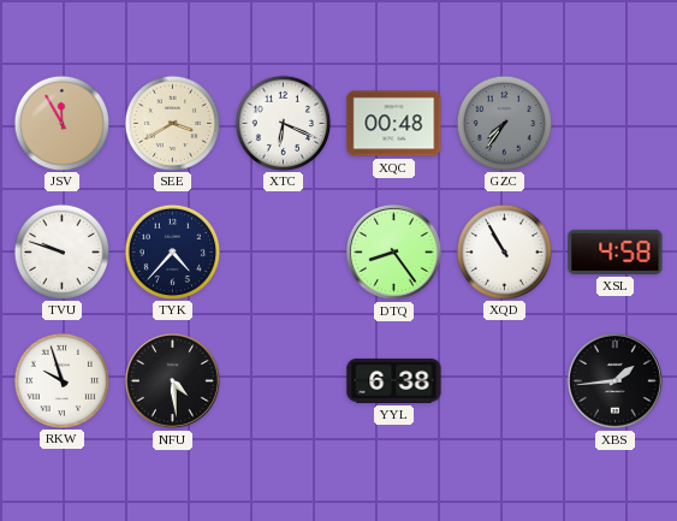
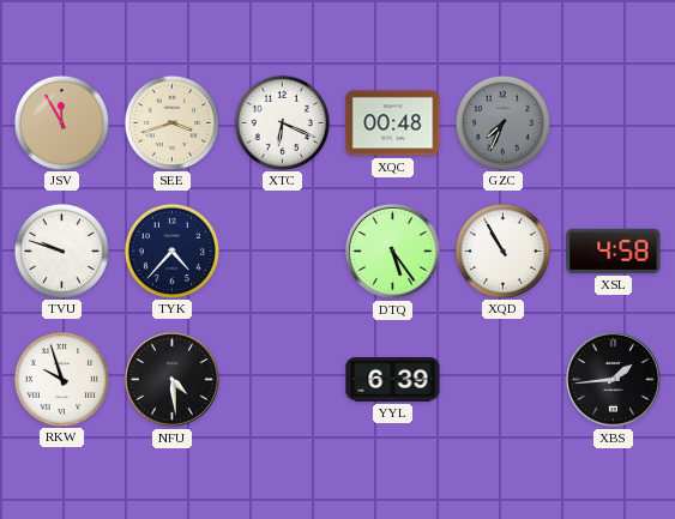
SEE: 3:40 -> 3:42
GZC: 7:36 -> 7:34
DTQ: 8:24 -> 5:24
YYL: 6:38 -> 6:39
